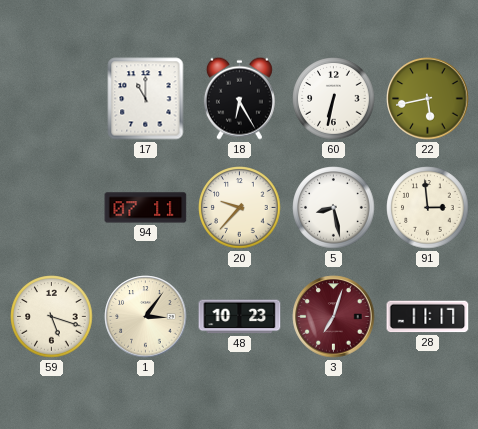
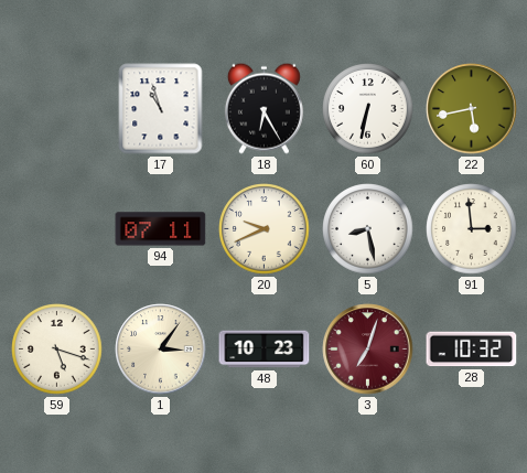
17: 11:00 -> 10:57
20: 9:37 -> 9:41
28: 11:17 -> 10:32
